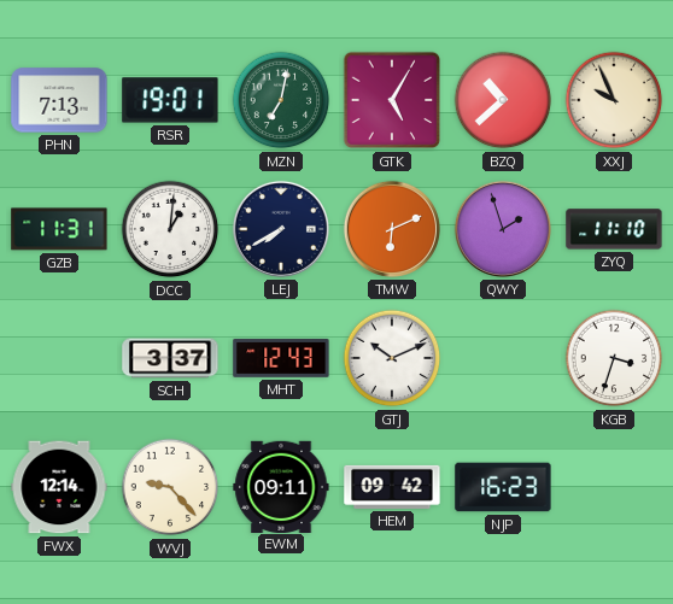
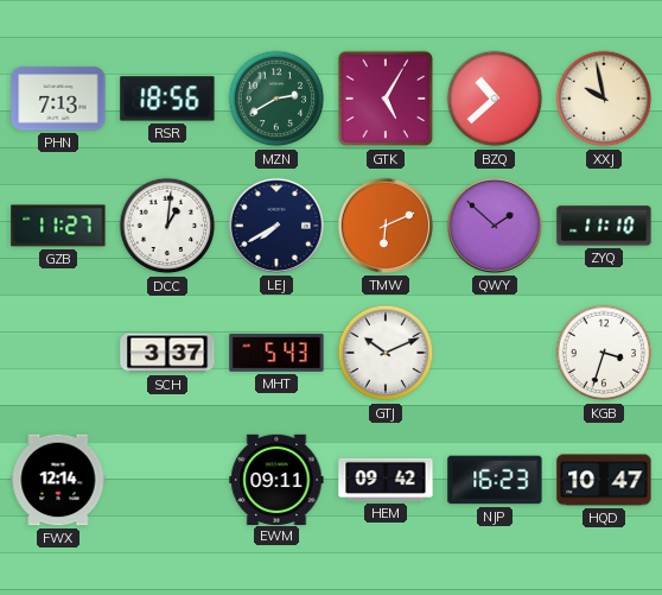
RSR: 19:01 -> 18:56
MZN: 7:02 -> 2:40
XXJ: 9:56 -> 9:58
GZB: 11:31 -> 11:27
QWY: 1:57 -> 1:52
MHT: 12:43 -> 5:43
WVJ: 9:23 -> none
HQD: none -> 10:47
